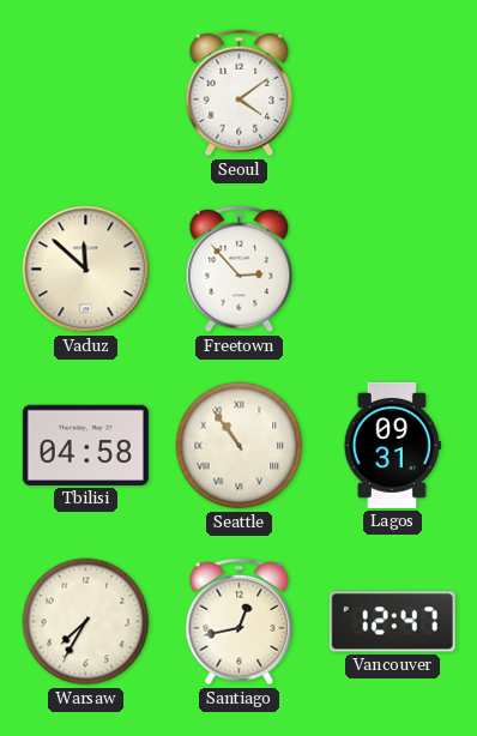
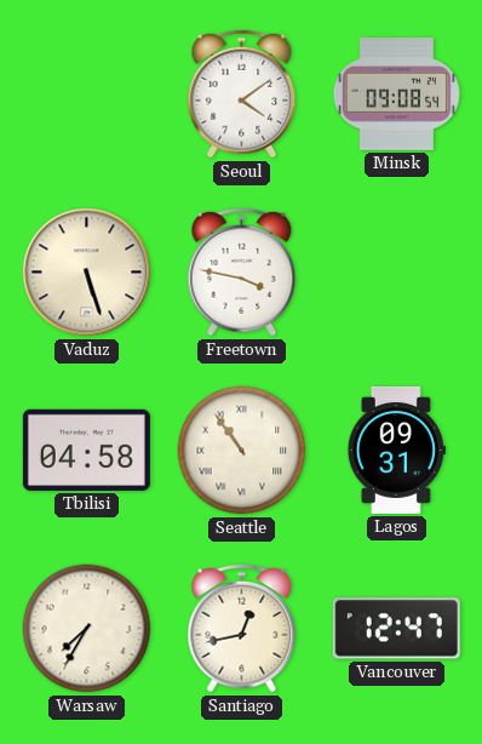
Minsk: none -> 09:08
Vaduz: 11:52 -> 5:27
Freetown: 2:53 -> 3:47
